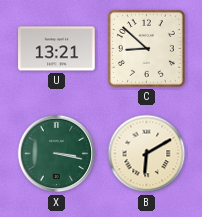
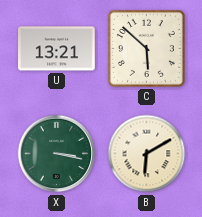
C: 8:52 -> 5:52
